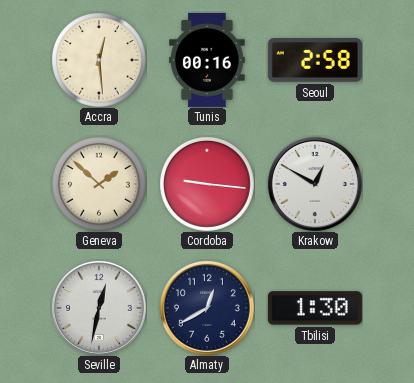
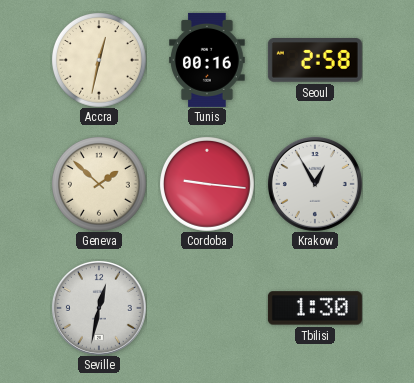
Accra: 12:29 -> 12:32
Krakow: 12:50 -> 12:55
Almaty: 12:40 -> none
